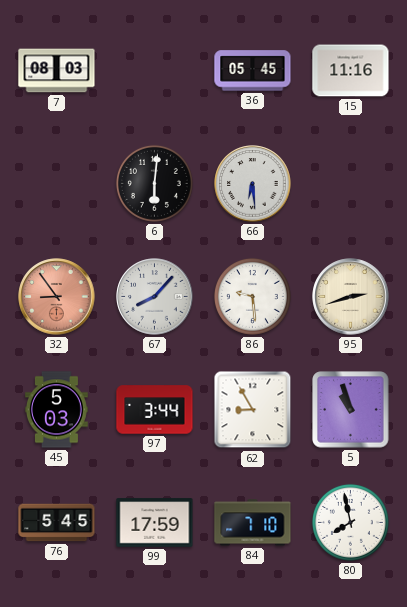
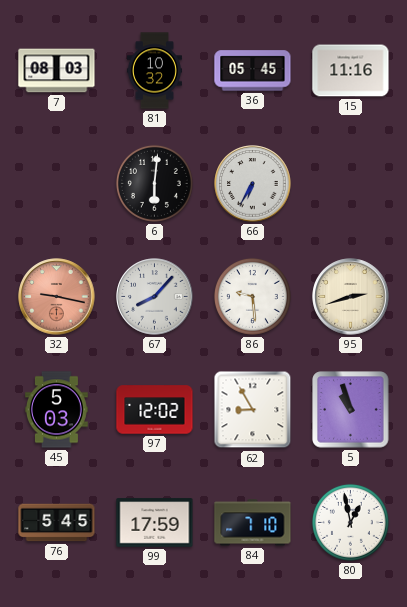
81: none -> 10:32
66: 6:29 -> 6:35
32: 8:54 -> 9:17
97: 3:44 -> 12:02
80: 7:58 -> 12:58
